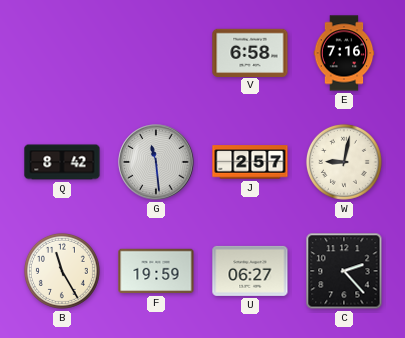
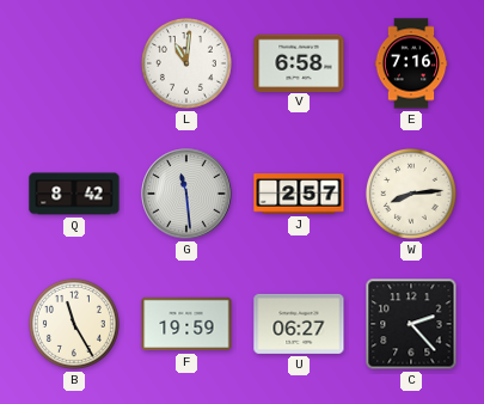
L: none -> 11:01
W: 9:02 -> 8:14
